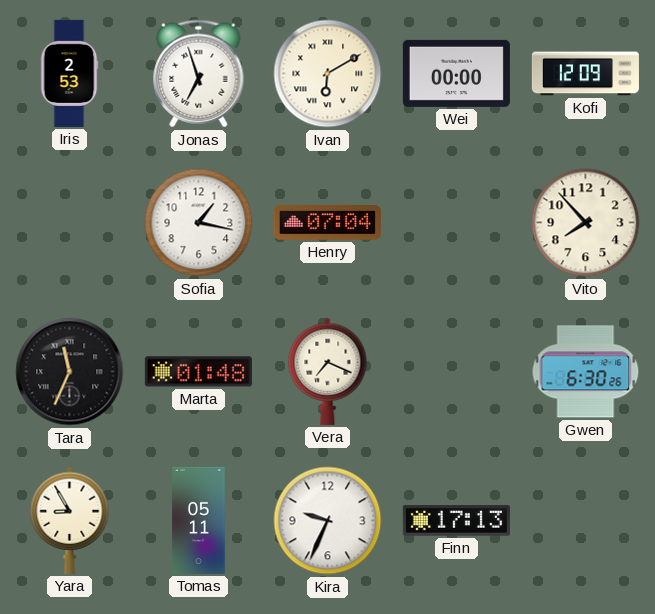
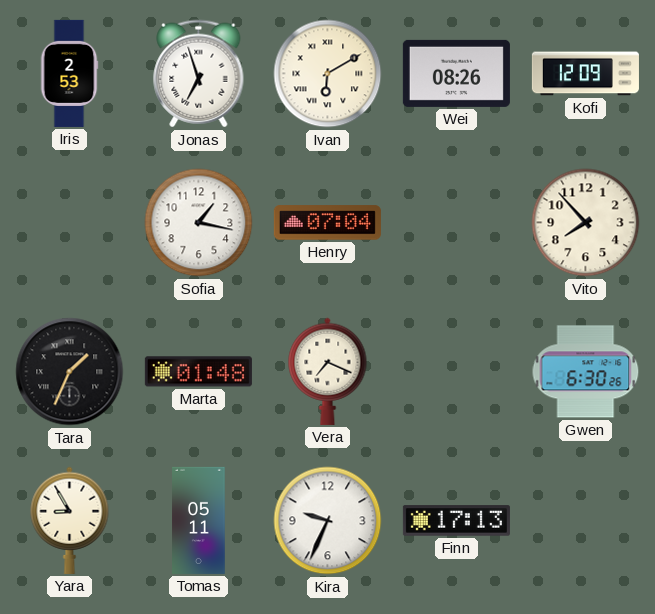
Wei: 00:00 -> 08:26
Tara: 11:34 -> 1:34
